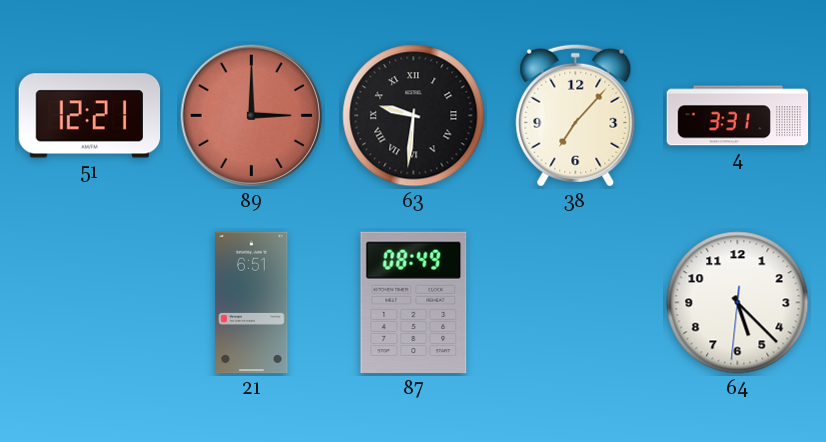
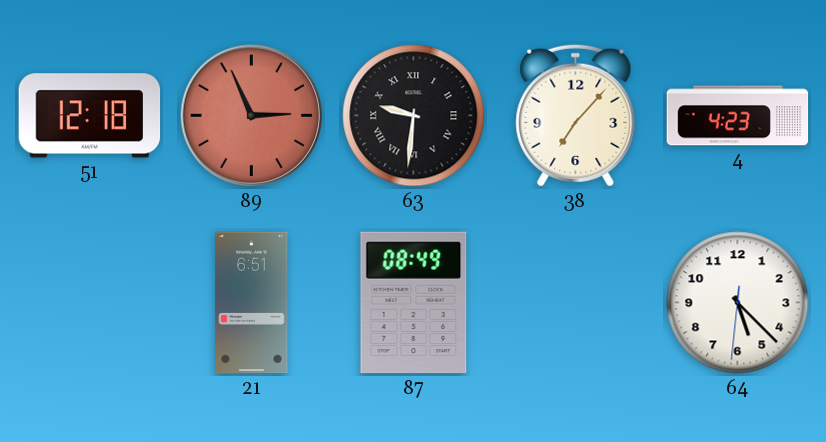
51: 12:21 -> 12:18
89: 3:00 -> 2:56
4: 3:31 -> 4:23
